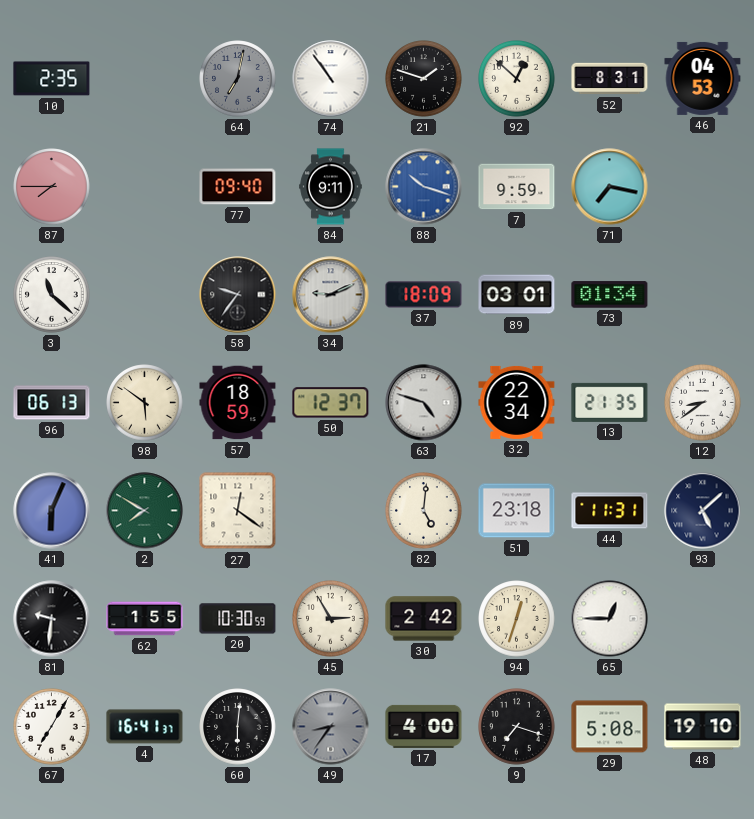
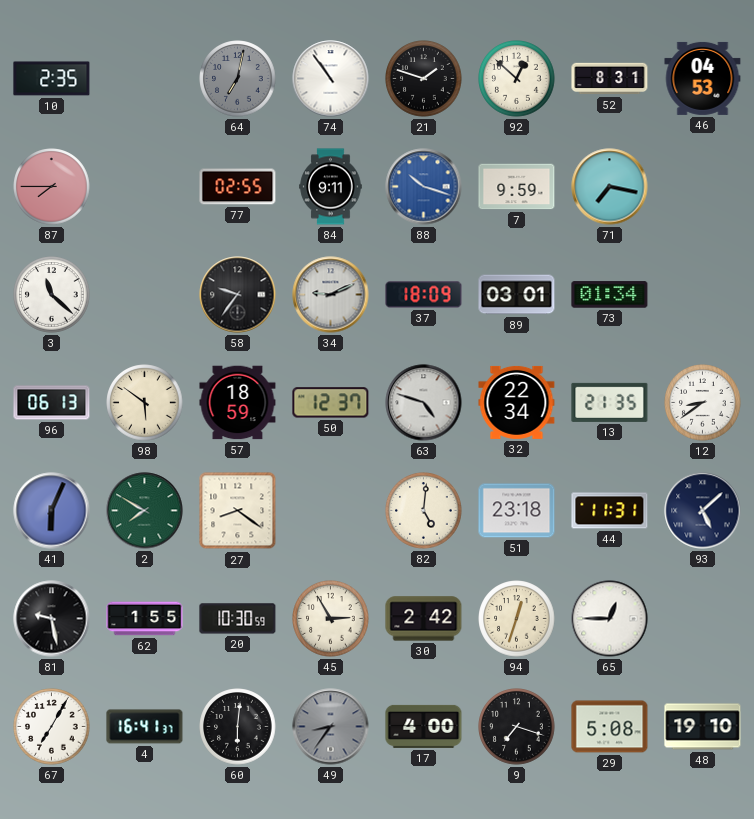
77: 09:40 -> 02:55
27: 12:21 -> 8:21
81: 9:31 -> 9:28
